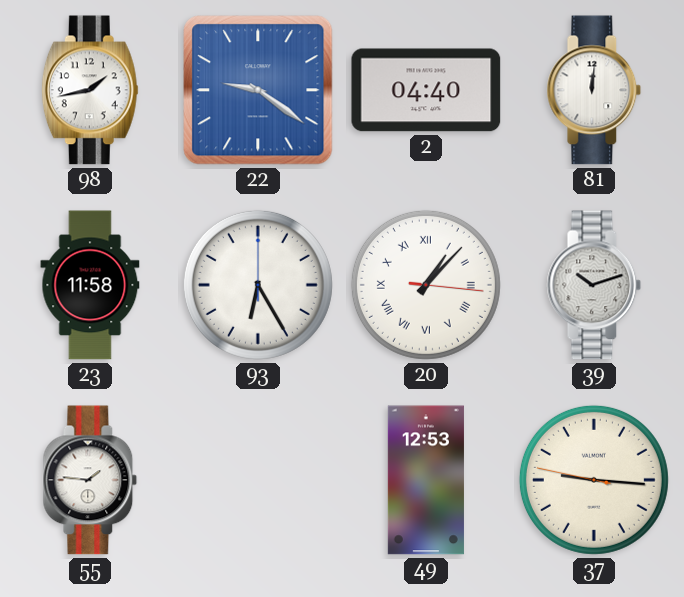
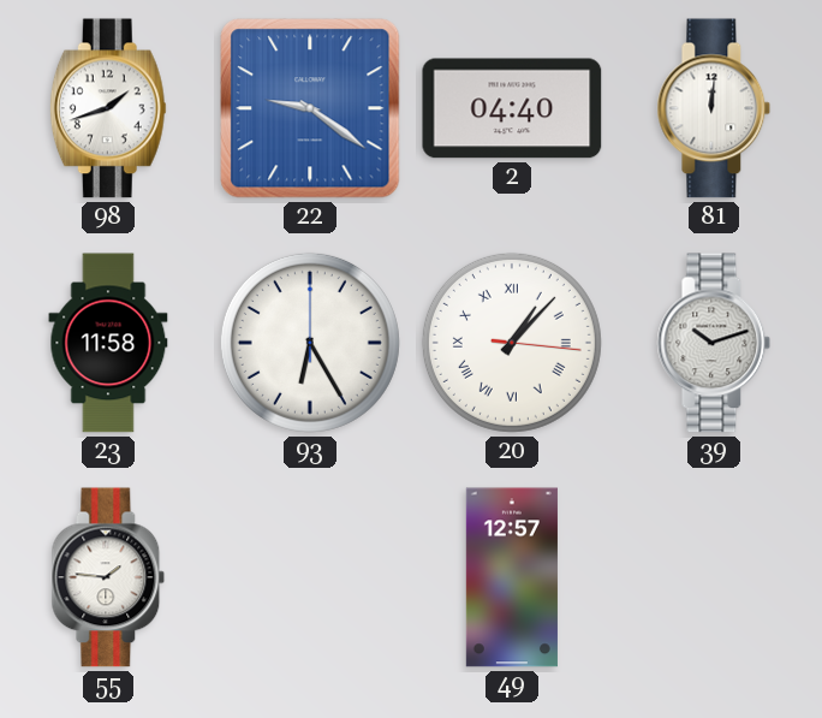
98: 1:43 -> 1:42
49: 12:53 -> 12:57
37: 9:15 -> none
